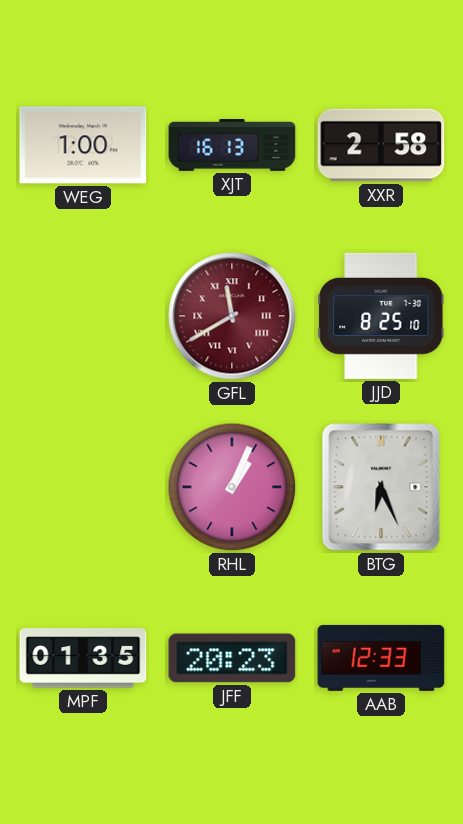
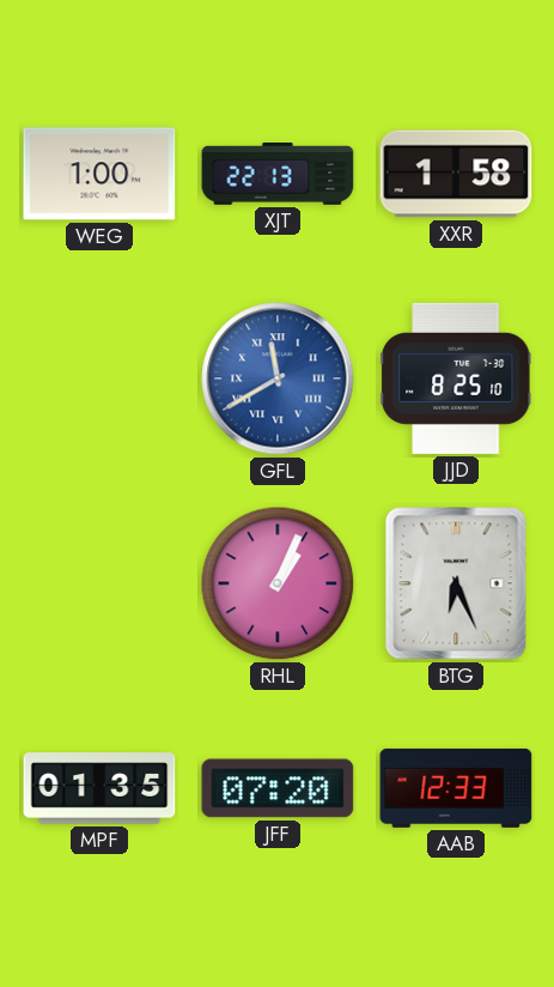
XJT: 16:13 -> 22:13
XXR: 2:58 -> 1:58
GFL dial: burgundy -> blue
JFF: 20:23 -> 07:20
